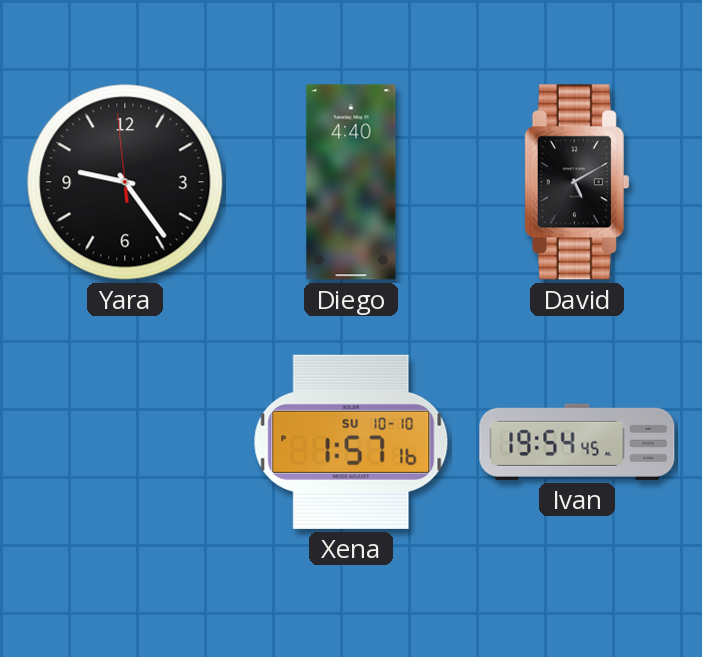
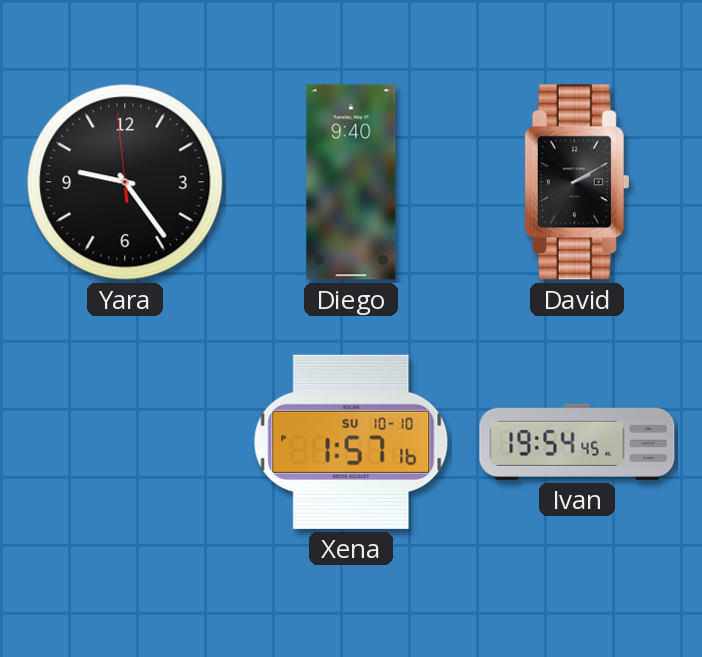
Diego: 4:40 -> 9:40
David: 5:10 -> 2:10
